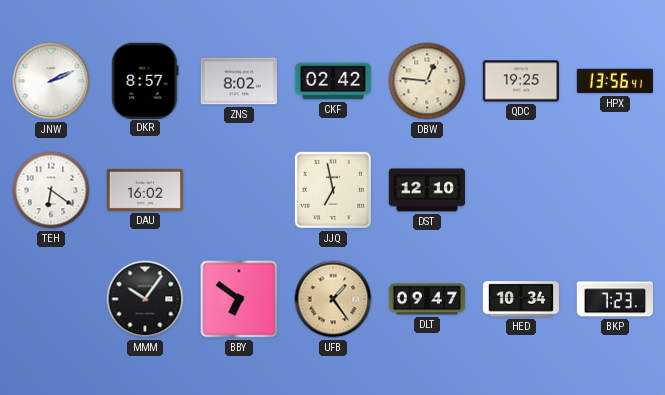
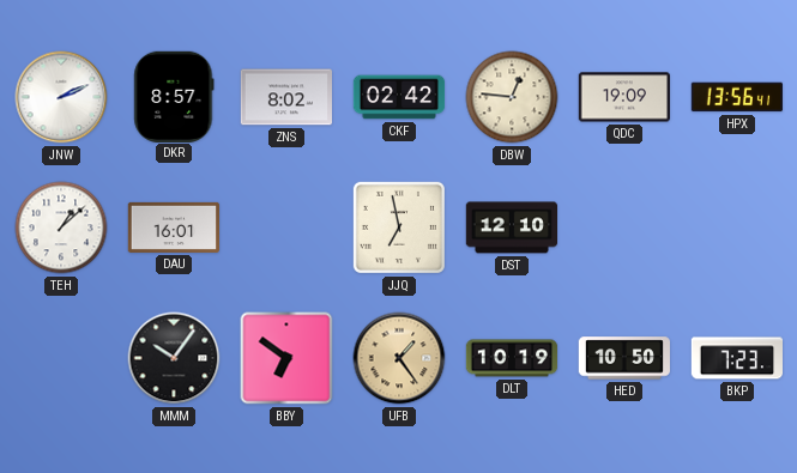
QDC: 19:25 -> 19:09
TEH: 6:21 -> 1:08
DAU: 16:02 -> 16:01
DLT: 09:47 -> 10:19
HED: 10:34 -> 10:50
